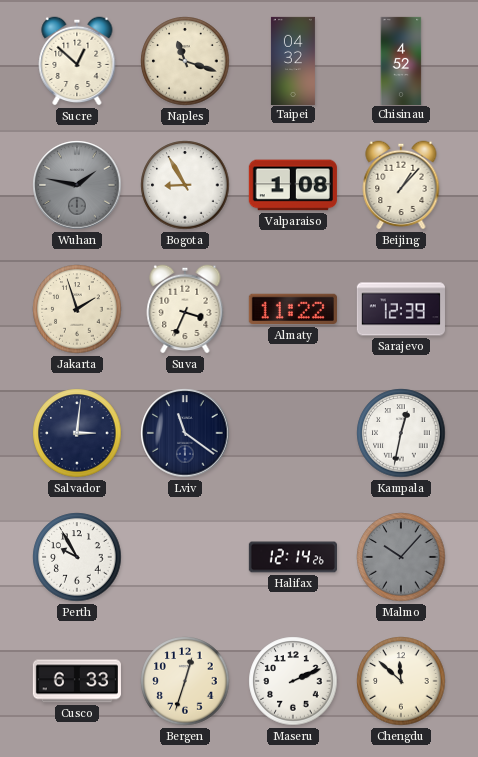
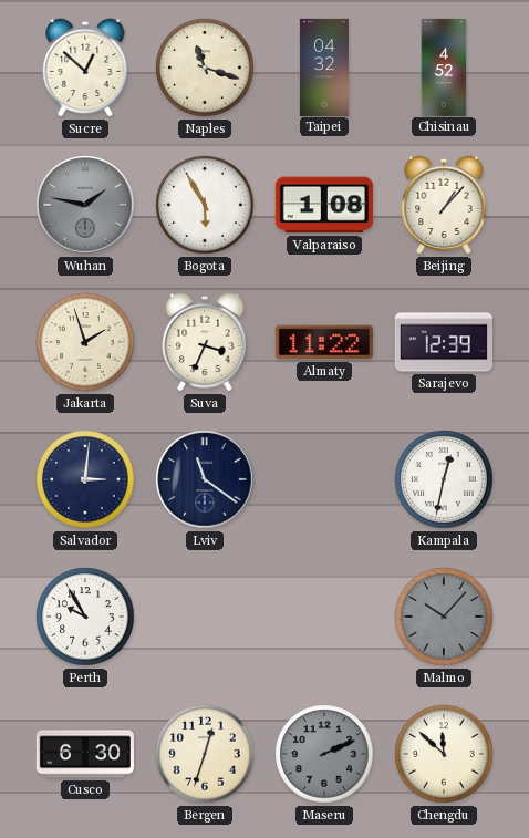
Bogota: 8:55 -> 5:55
Halifax: 12:14 -> none
Cusco: 6:33 -> 6:30
Maseru dial: white -> grey
